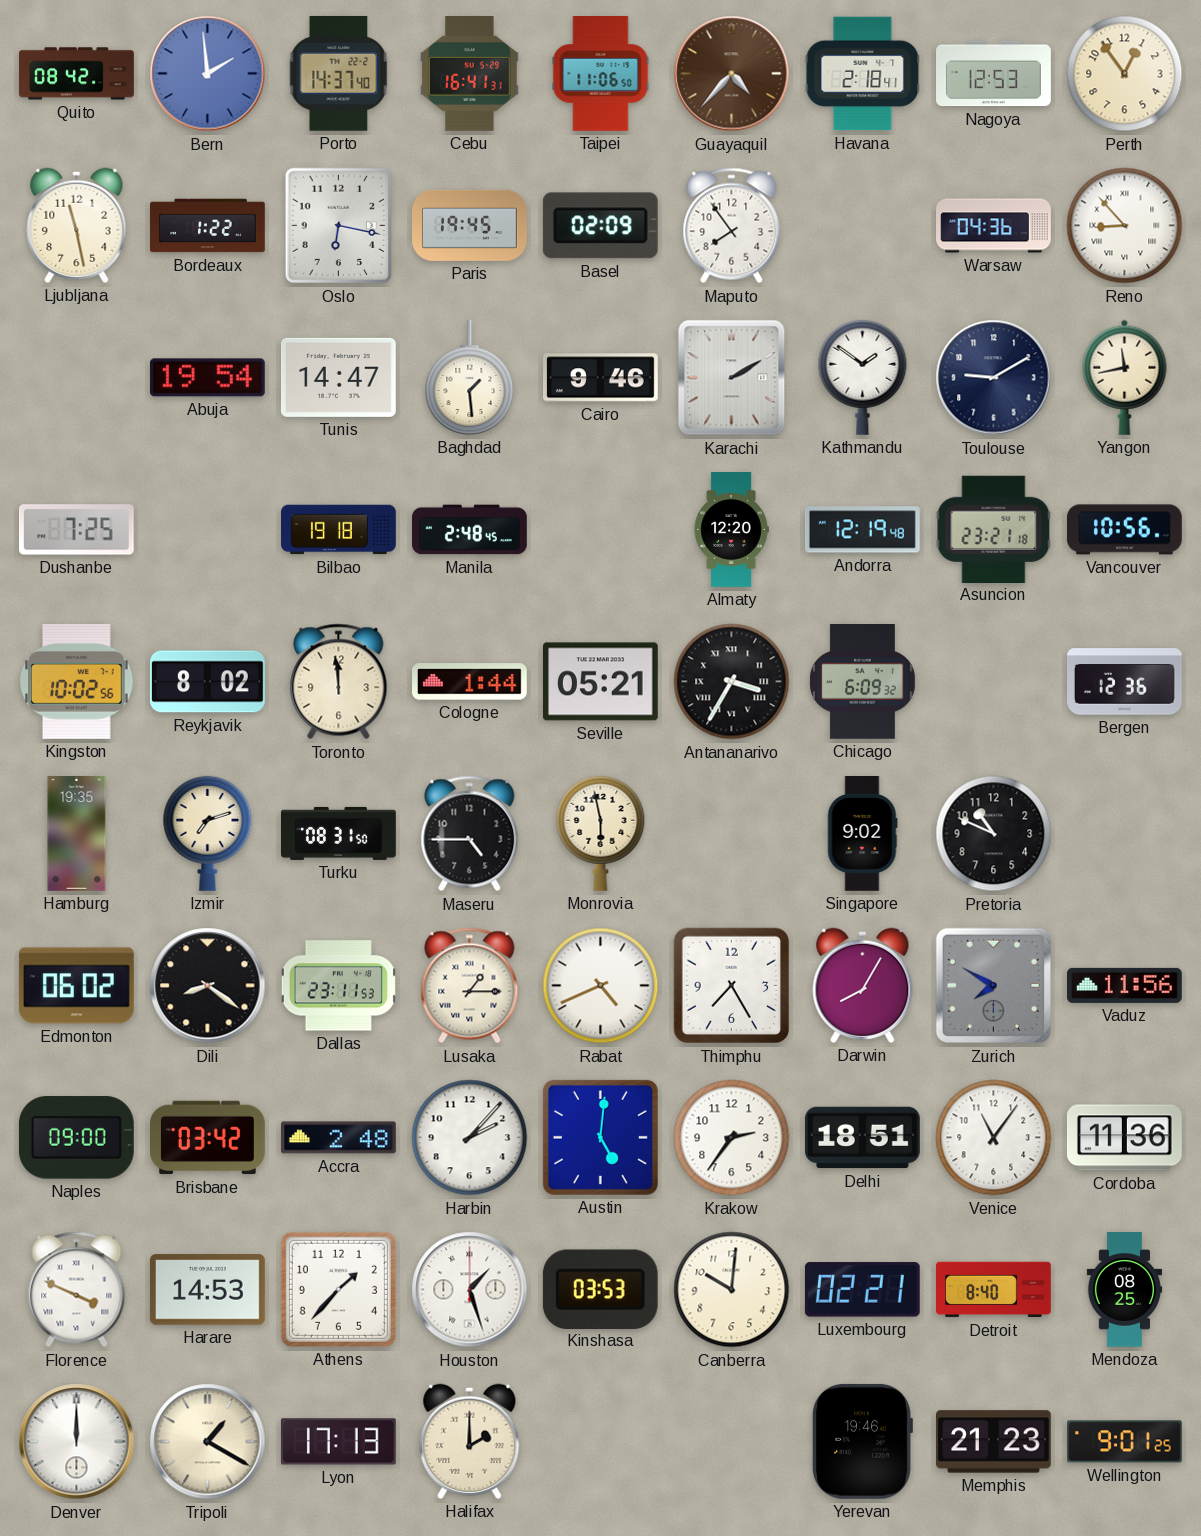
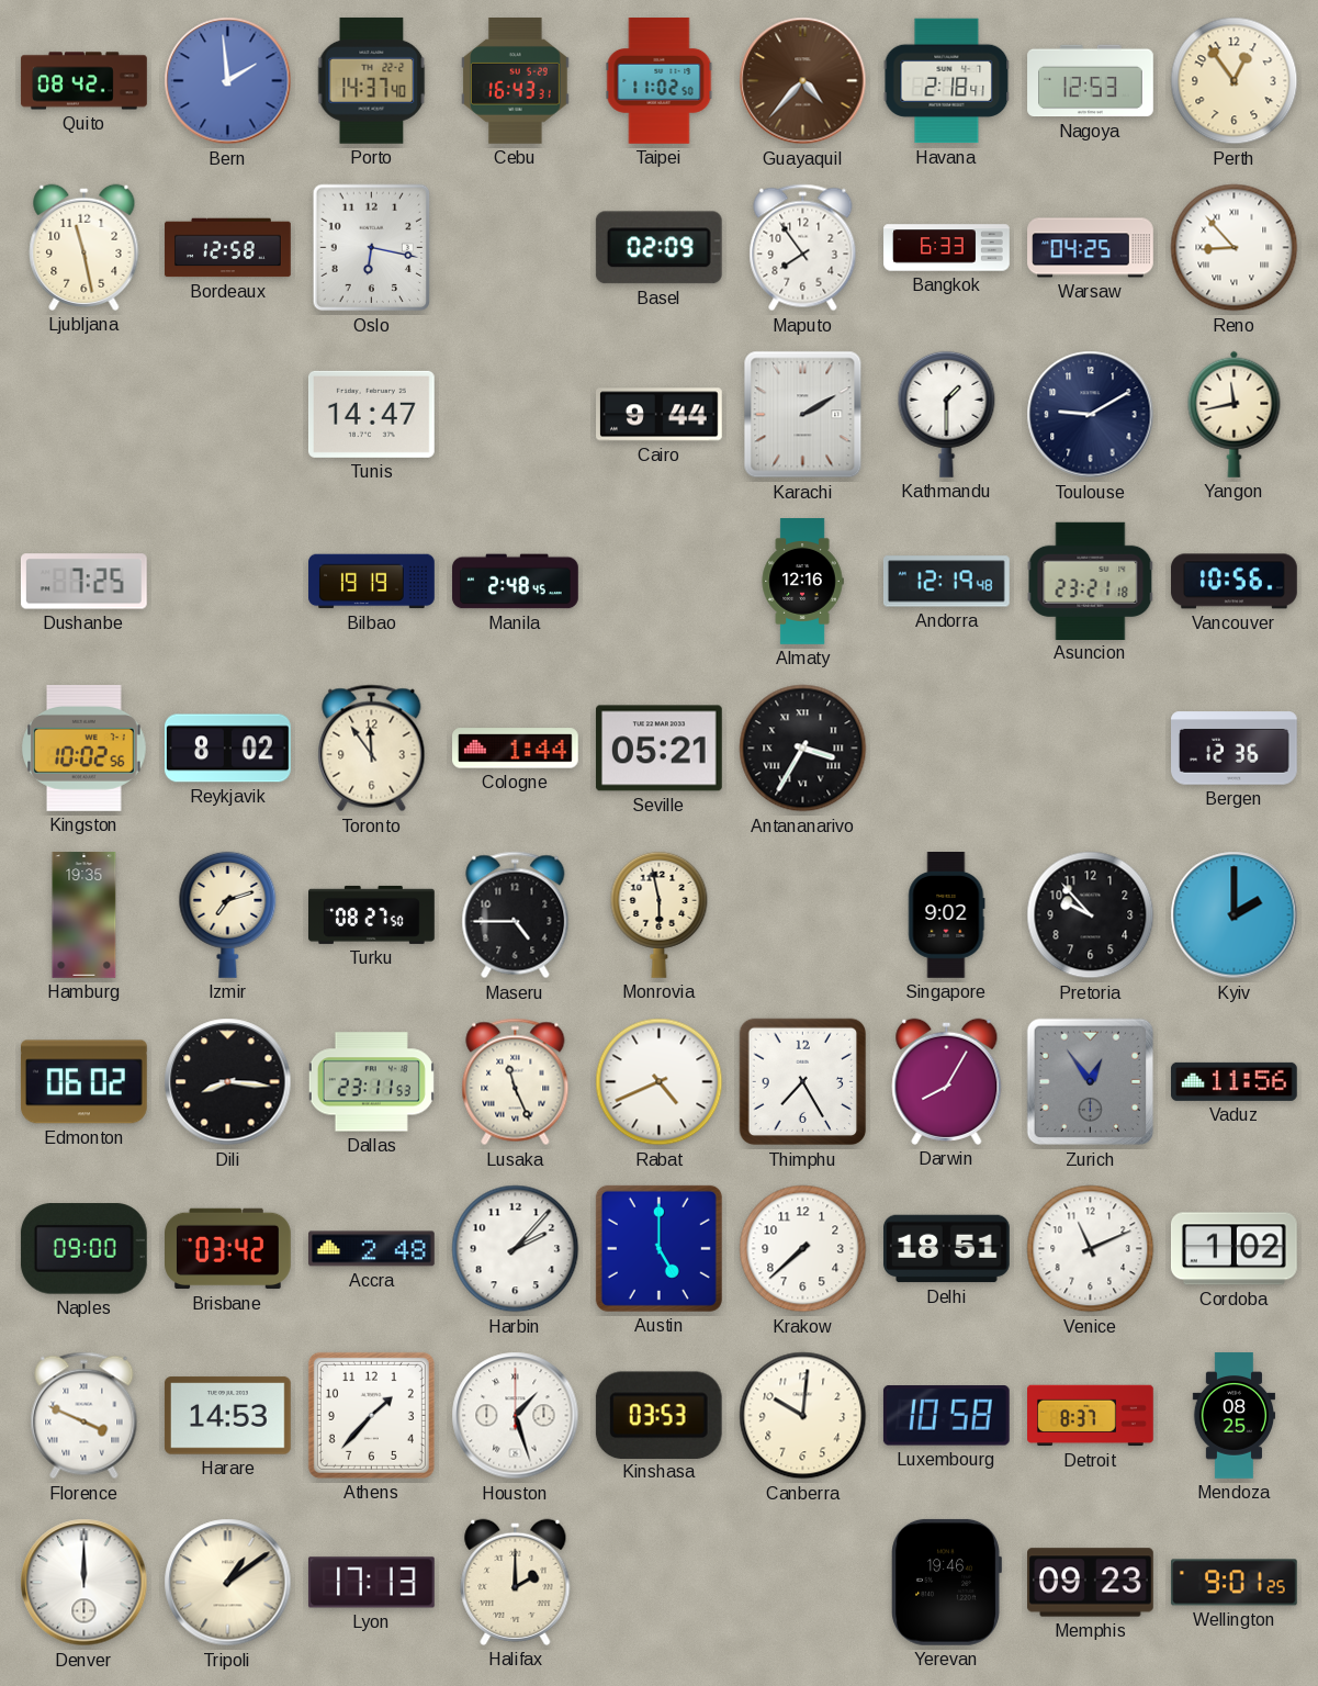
Cebu: 16:41 -> 16:43
Taipei: 11:06 -> 11:02
Bordeaux: 1:22 -> 12:58
Paris: 19:45 -> none
Bangkok: none -> 6:33
Warsaw: 04:36 -> 04:25
Abuja: 19:54 -> none
Baghdad: 1:29 -> none
Cairo: 9:46 -> 9:44
Kathmandu: 1:51 -> 1:30
Bilbao: 19:18 -> 19:19
Almaty: 12:20 -> 12:16
Toronto: 11:59 -> 11:54
Chicago: 6:09 -> none
Turku: 08:31 -> 08:27
Pretoria: 10:49 -> 9:53
Kyiv: none -> 2:00
Dili: 8:21 -> 8:16
Lusaka: 1:15 -> 11:26
Zurich: 7:50 -> 12:54
Austin: 5:01 -> 5:00
Krakow: 2:36 -> 7:38
Venice: 11:06 -> 11:11
Cordoba: 11:36 -> 1:02
Luxembourg: 02:21 -> 10:58
Detroit: 8:40 -> 8:37
Tripoli: 1:20 -> 1:09
Memphis: 21:23 -> 09:23
